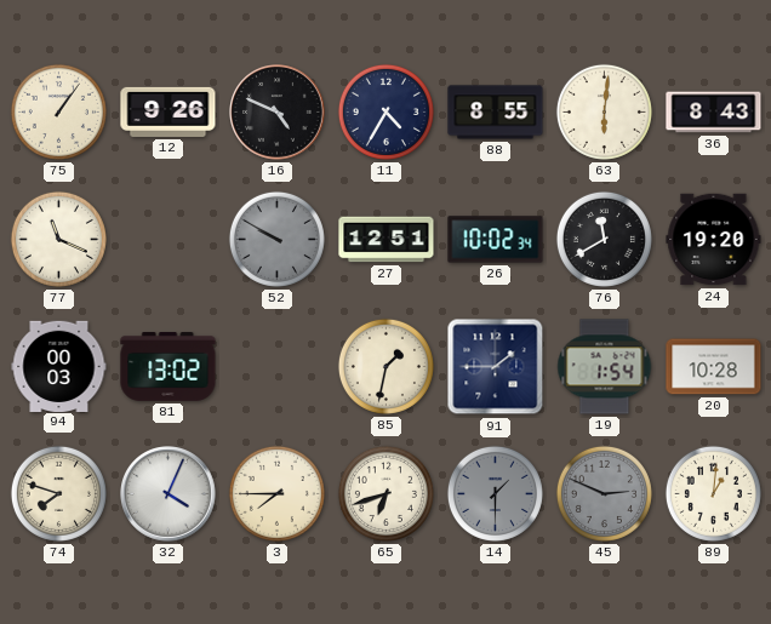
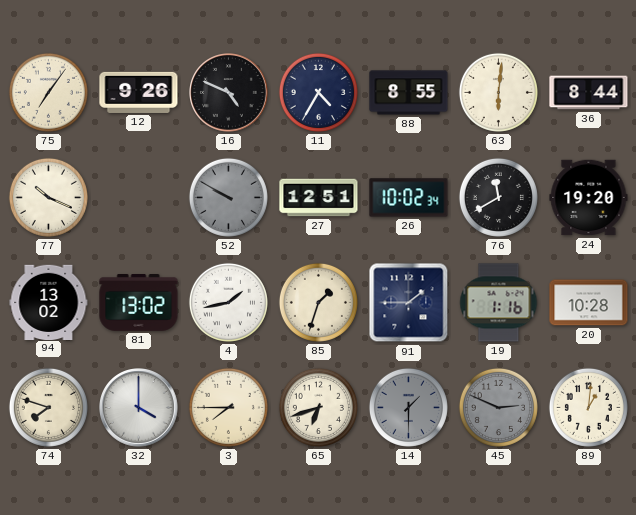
75: 1:06 -> 7:06
36: 8:43 -> 8:44
77: 11:19 -> 10:19
94: 00:03 -> 13:02
4: none -> 1:43
85: 1:32 -> 1:33
19: 1:54 -> 1:16
32: 4:04 -> 4:00
